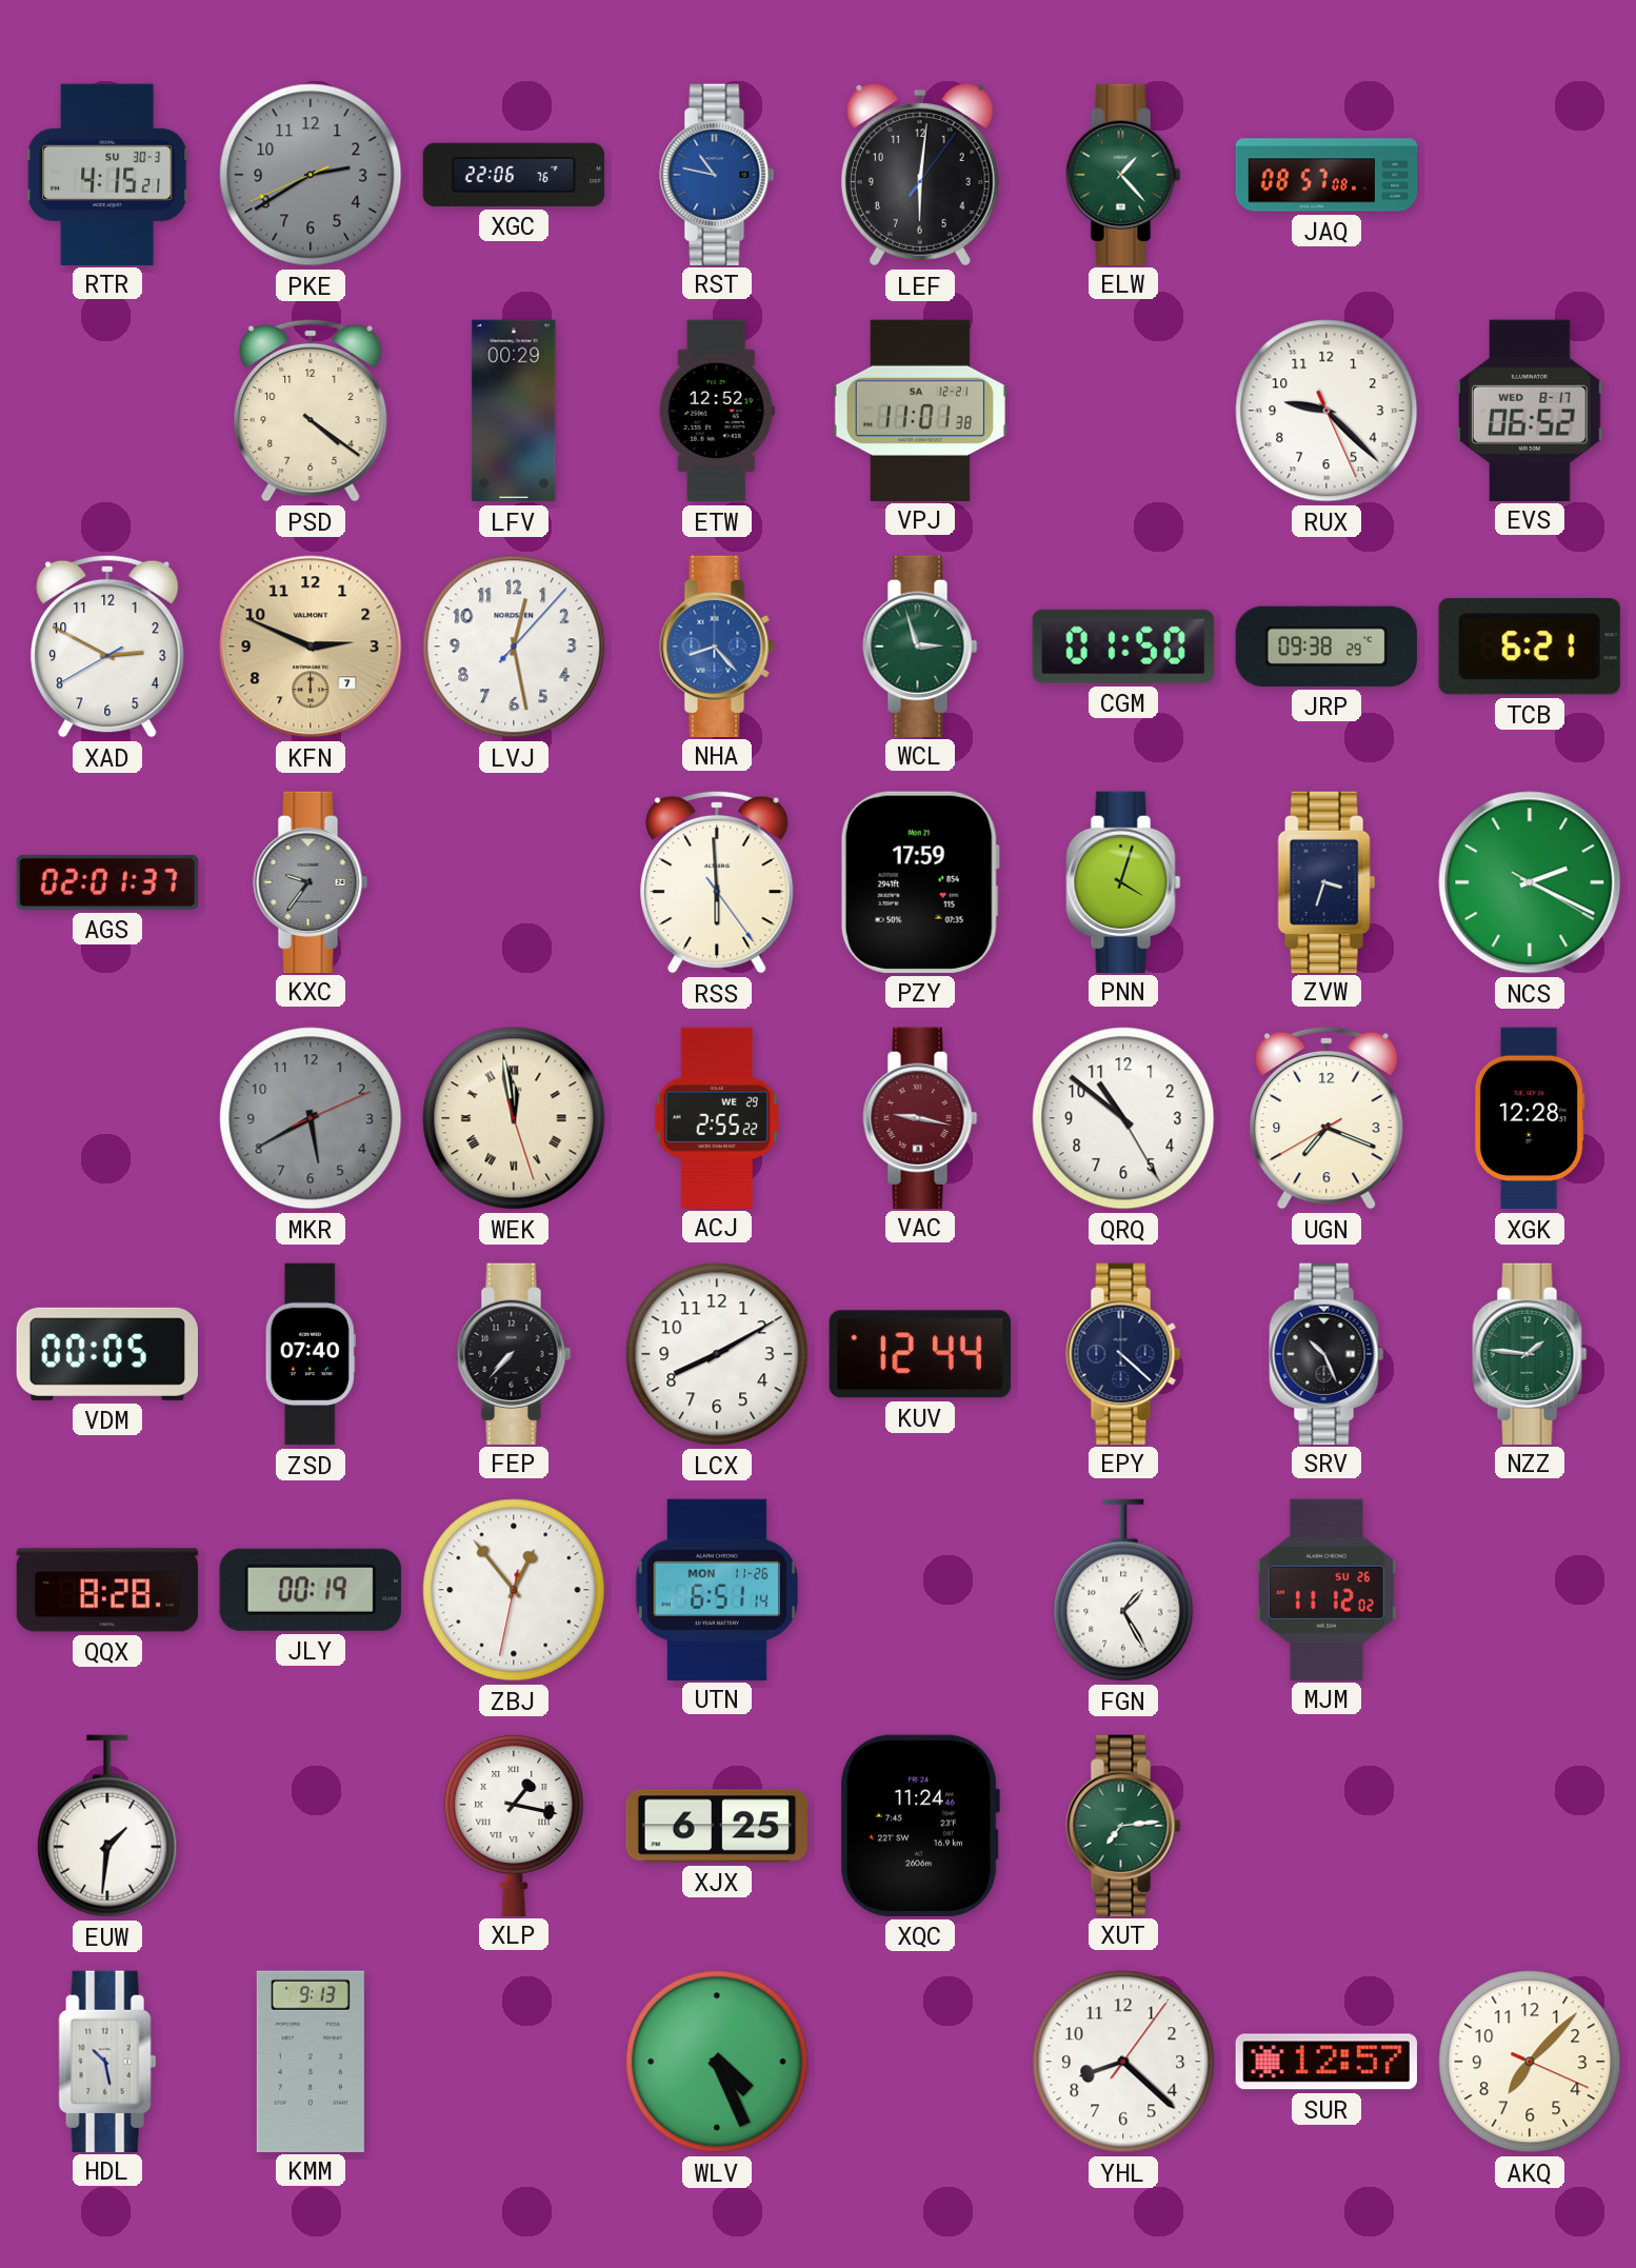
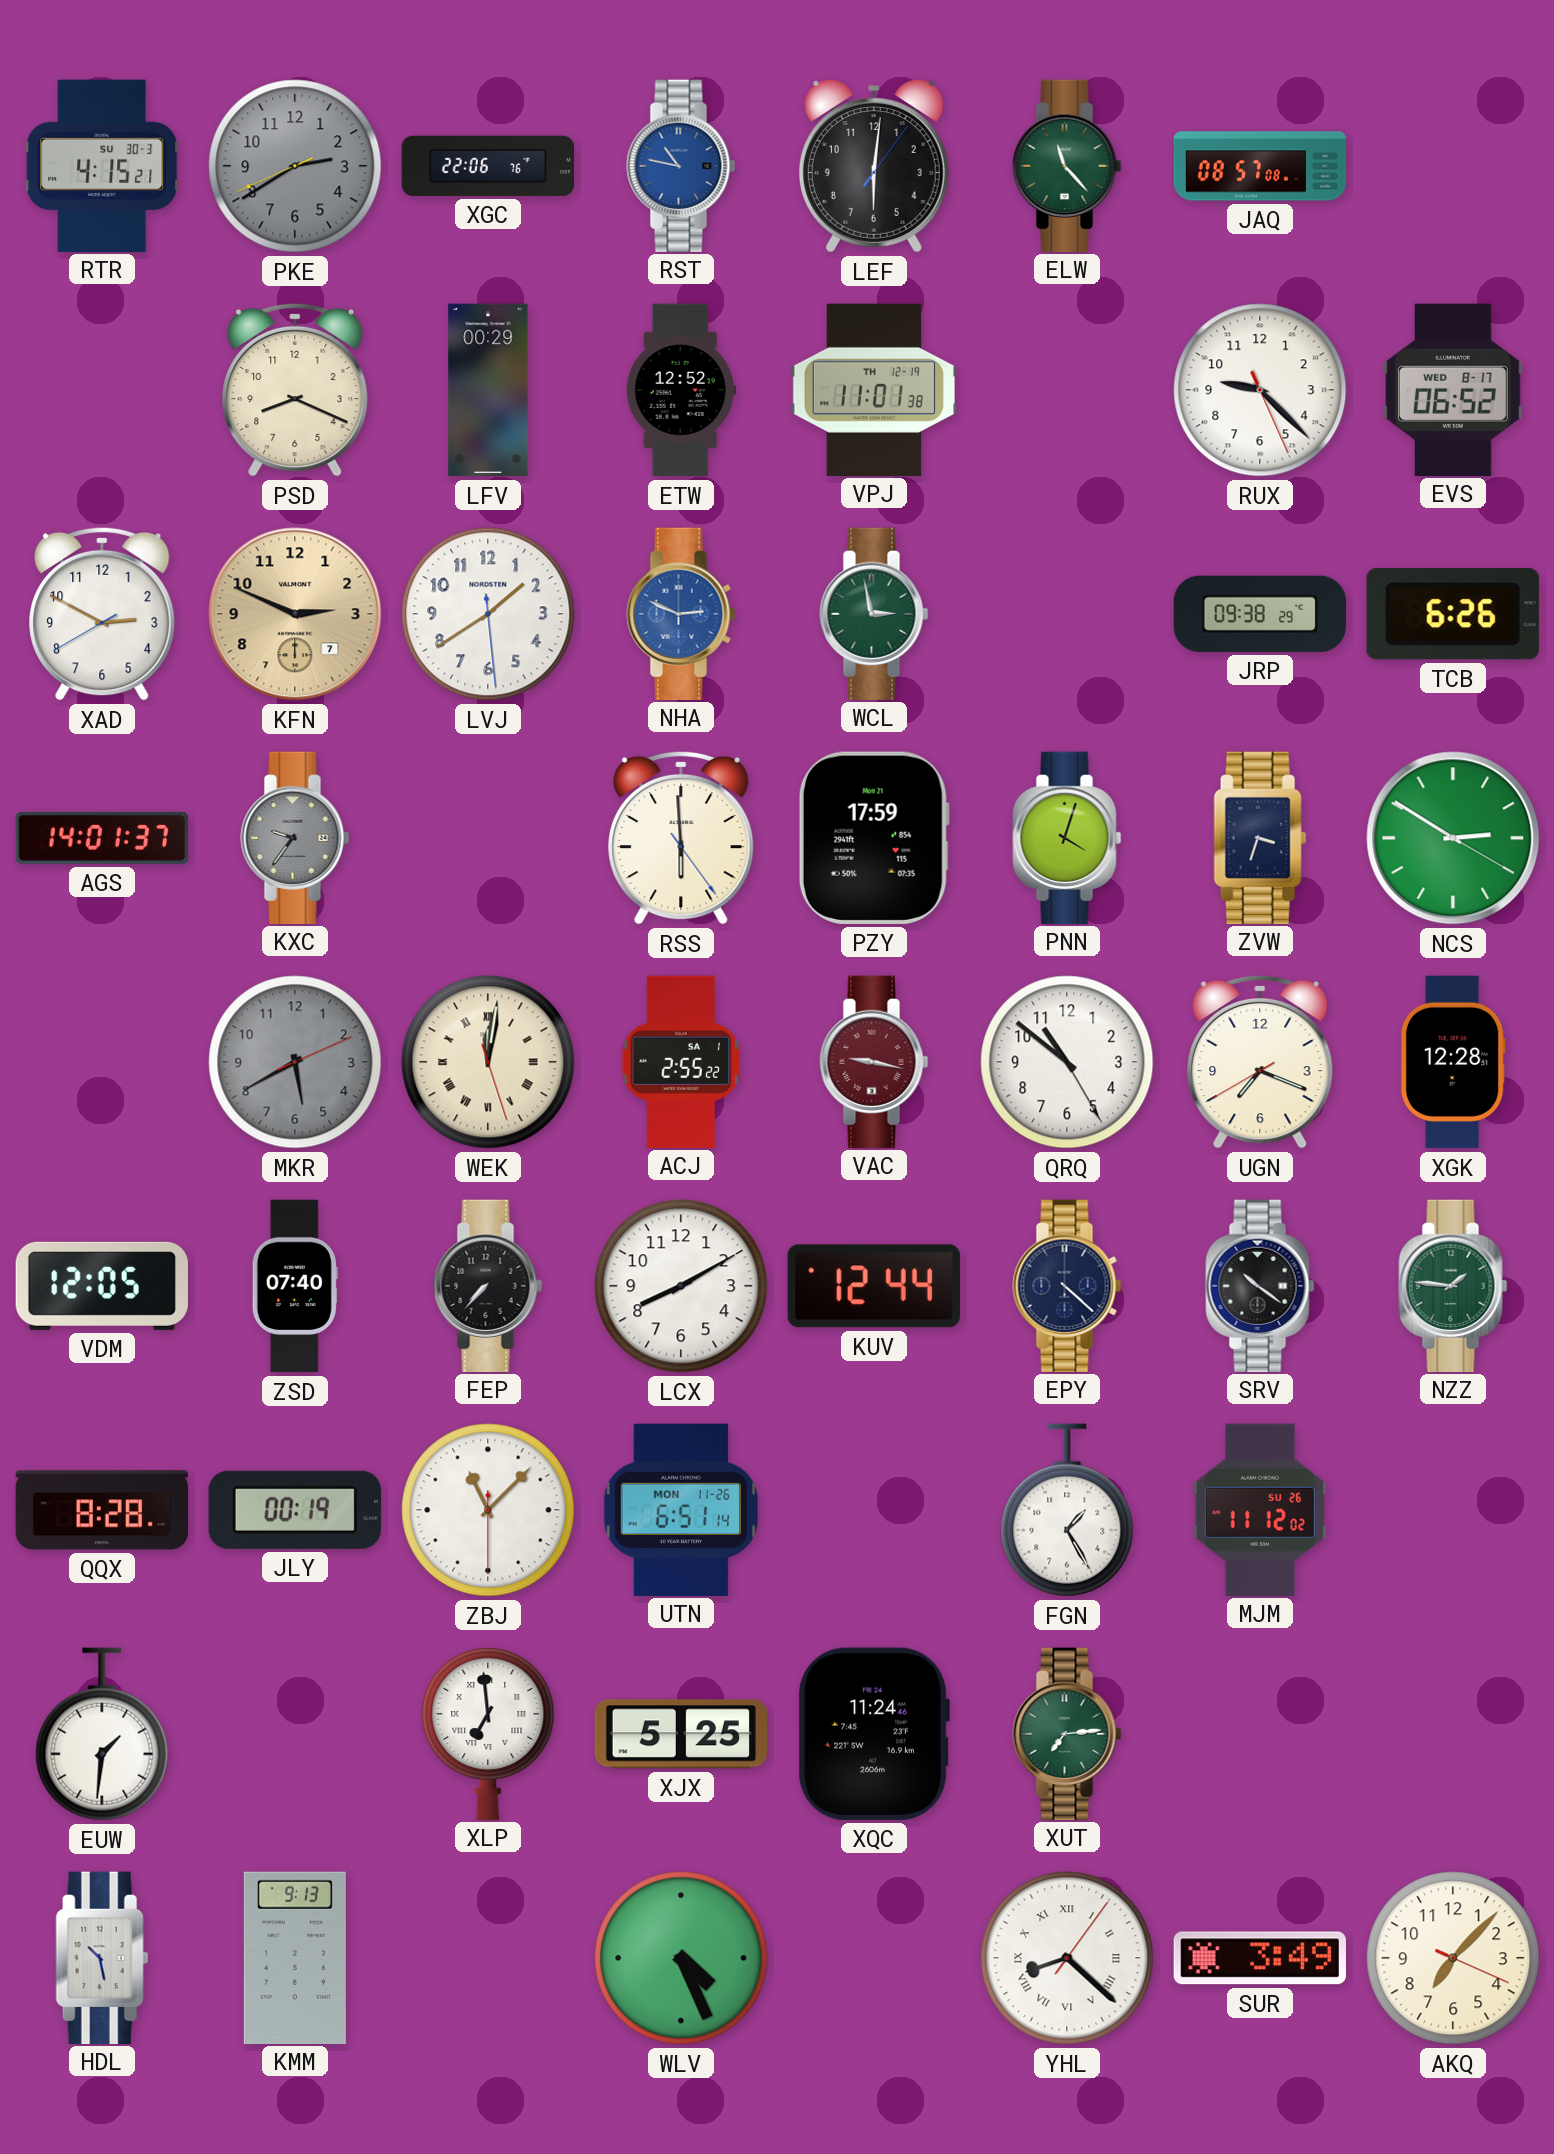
ELW: 1:23 -> 11:23
PSD: 4:21 -> 8:19
VPJ date: SA 12-21 -> TH 12-19
LVJ: 12:28 -> 1:39
NHA: 8:23 -> 2:49
WCL: 2:57 -> 2:58
CGM: 01:50 -> none
TCB: 6:21 -> 6:26
AGS: 02:01 -> 14:01
NCS: 2:19 -> 2:50
WEK: 11:58 -> 12:01
ACJ date: WE 29 -> SA 1
VDM: 00:05 -> 12:05
SRV: 10:26 -> 10:21
ZBJ: 12:53 -> 11:07
XLP: 1:17 -> 6:59
XJX: 6:25 -> 5:25
YHL numerals: Arabic -> Roman
SUR: 12:57 -> 3:49
